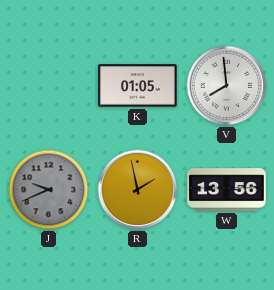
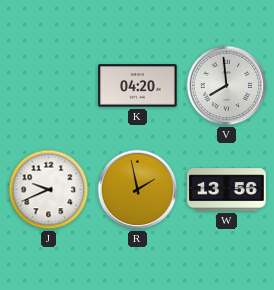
K: 01:05 -> 04:20
J dial: grey -> white
